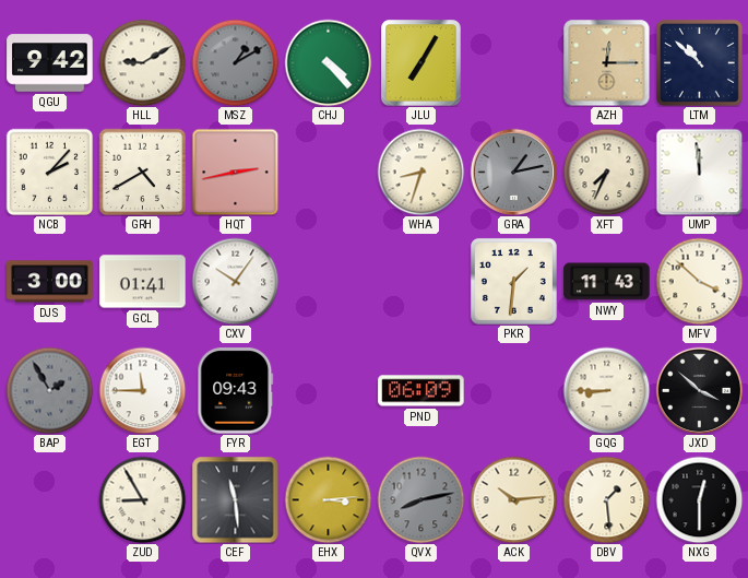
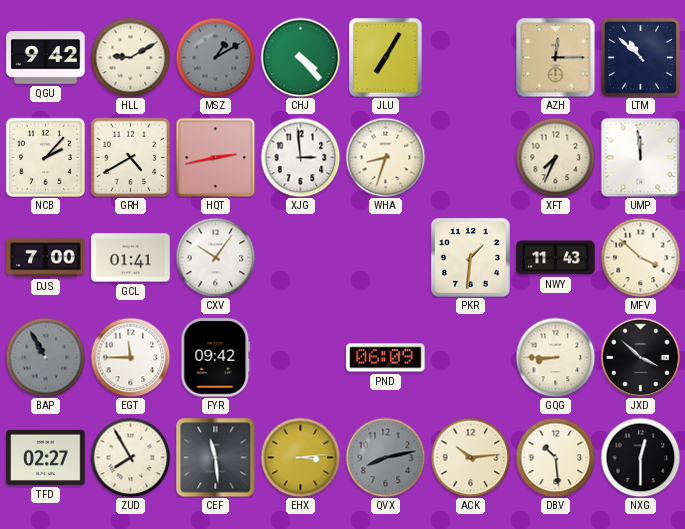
XJG: none -> 2:59
GRA: 1:13 -> none
DJS: 3:00 -> 7:00
BAP: 1:55 -> 10:55
FYR: 09:43 -> 09:42
TFD: none -> 02:27
ZUD: 8:55 -> 7:55
DBV: 1:29 -> 10:29
